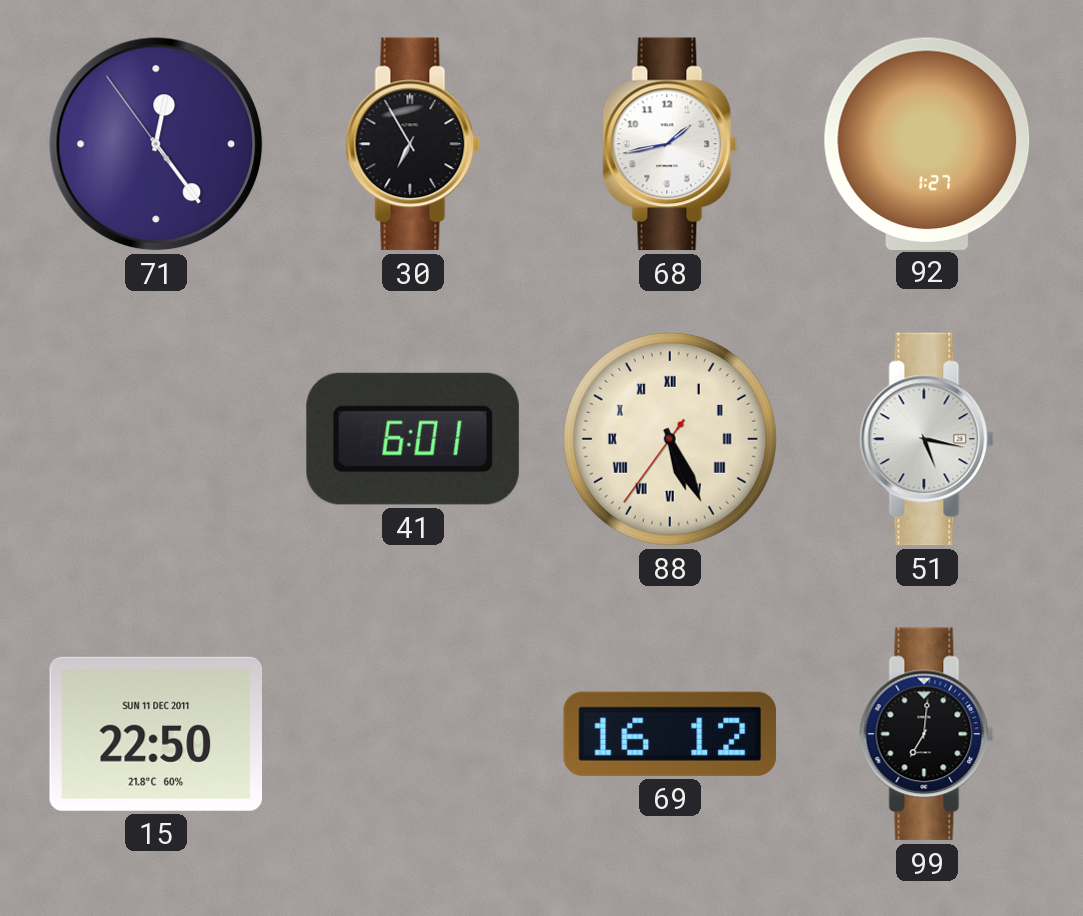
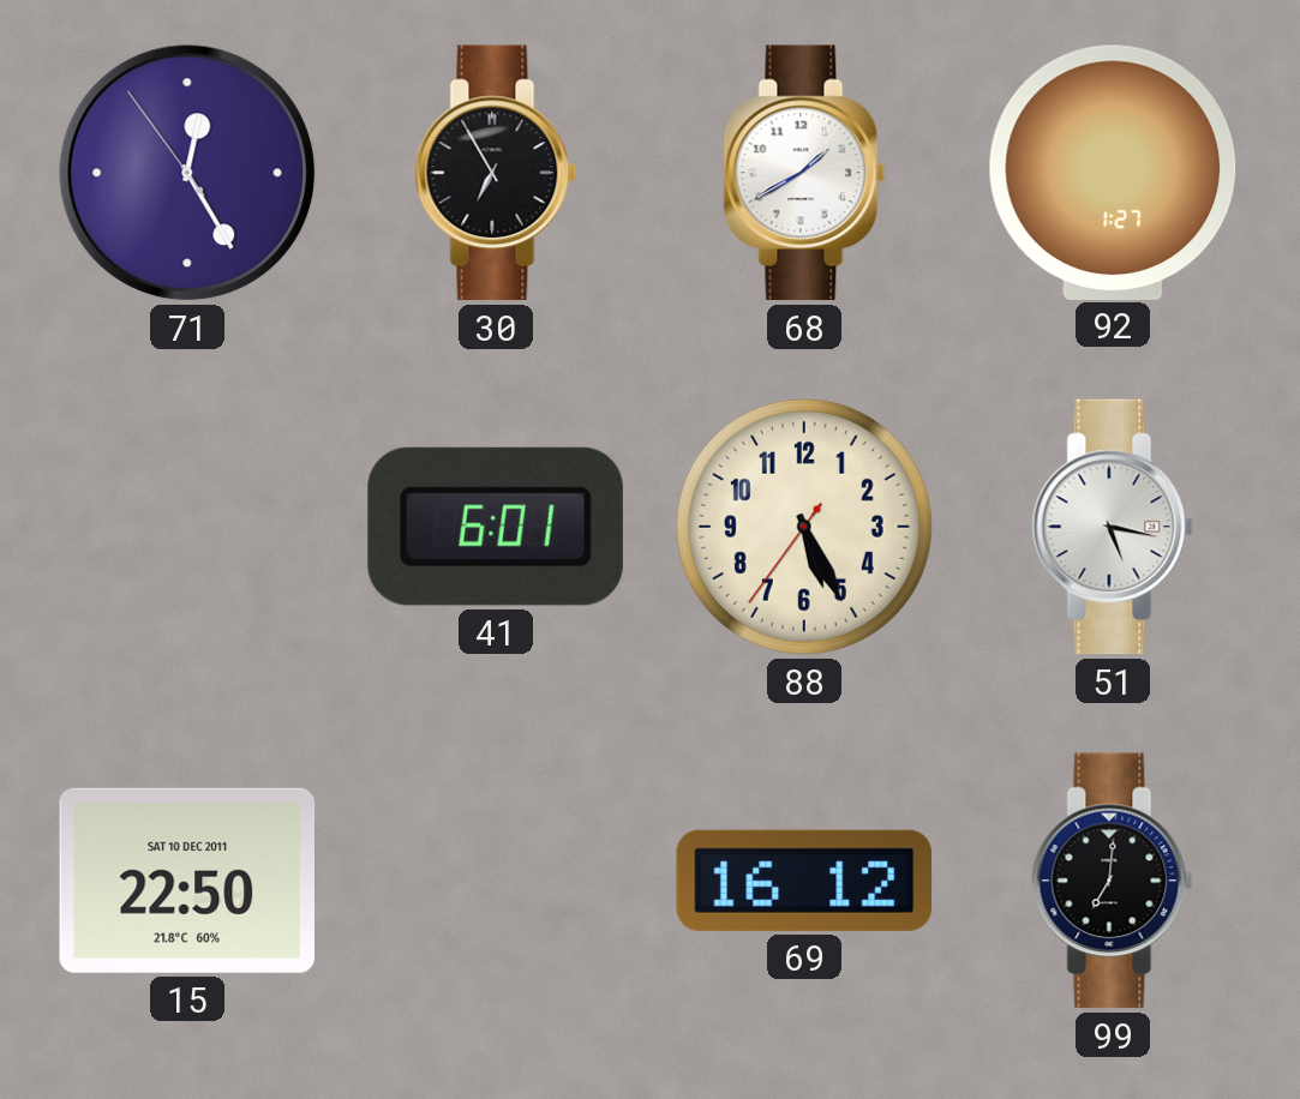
71: 12:23 -> 12:24
68: 1:43 -> 1:40
88 numerals: Roman -> Arabic
15 date: SUN 11 DEC 2011 -> SAT 10 DEC 2011
